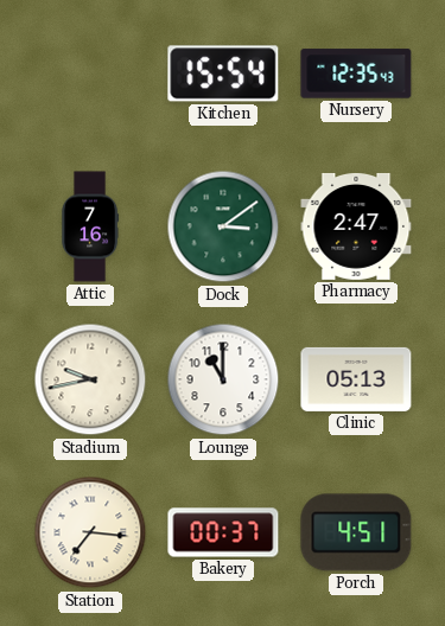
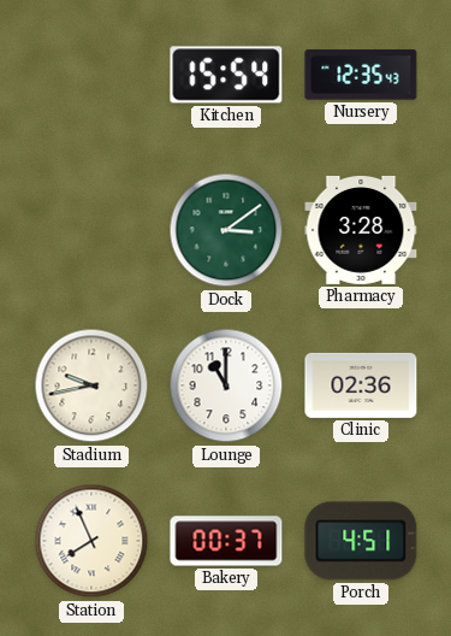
Attic: 7:16 -> none
Pharmacy: 2:47 -> 3:28
Clinic: 05:13 -> 02:36
Station: 7:16 -> 7:56
